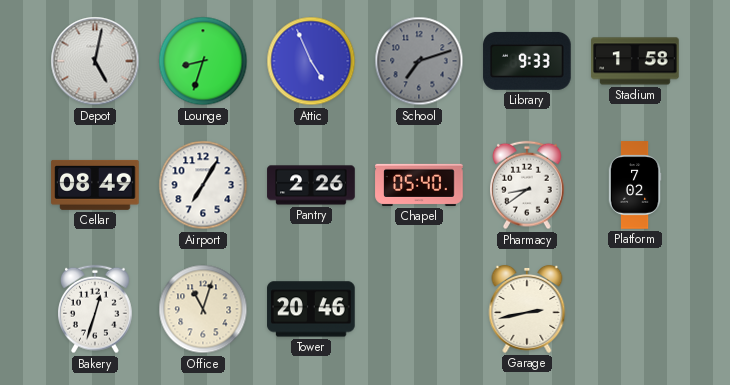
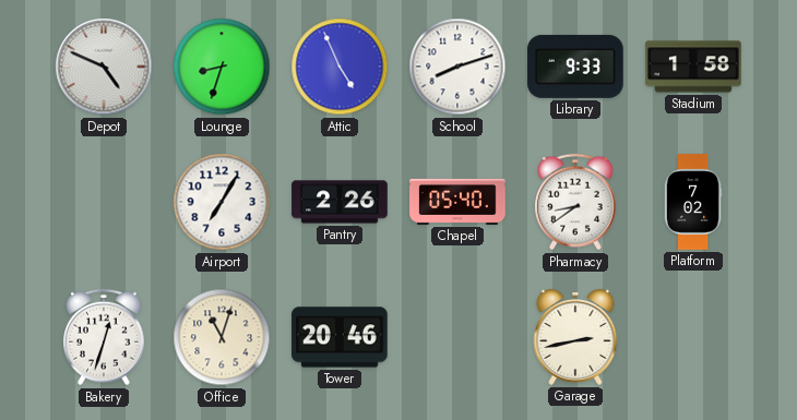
Depot: 5:02 -> 4:49
School: 7:12 -> 8:12
School dial: grey -> white
Cellar: 08:49 -> none
